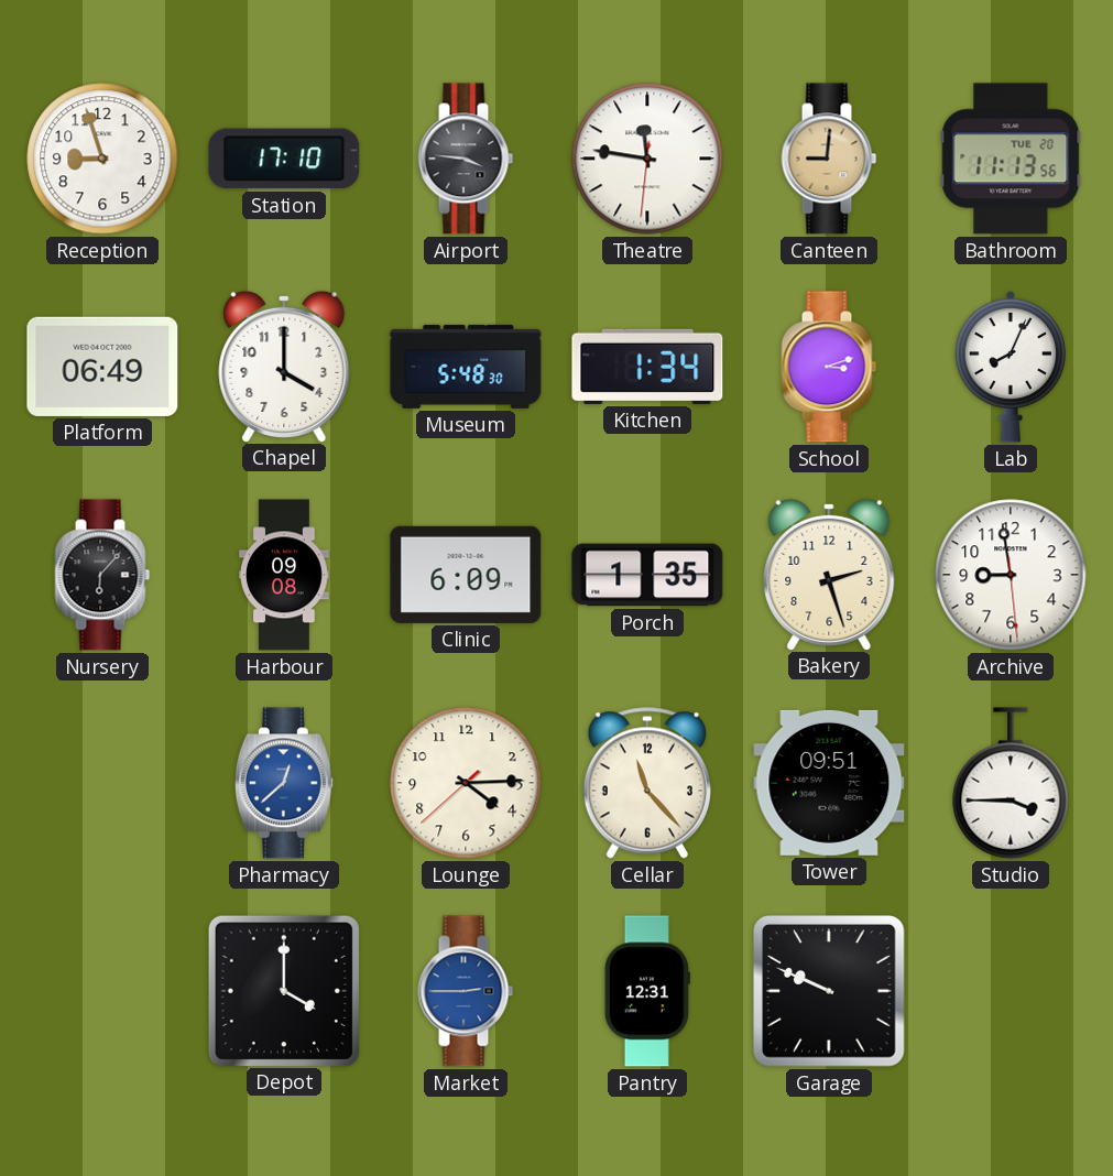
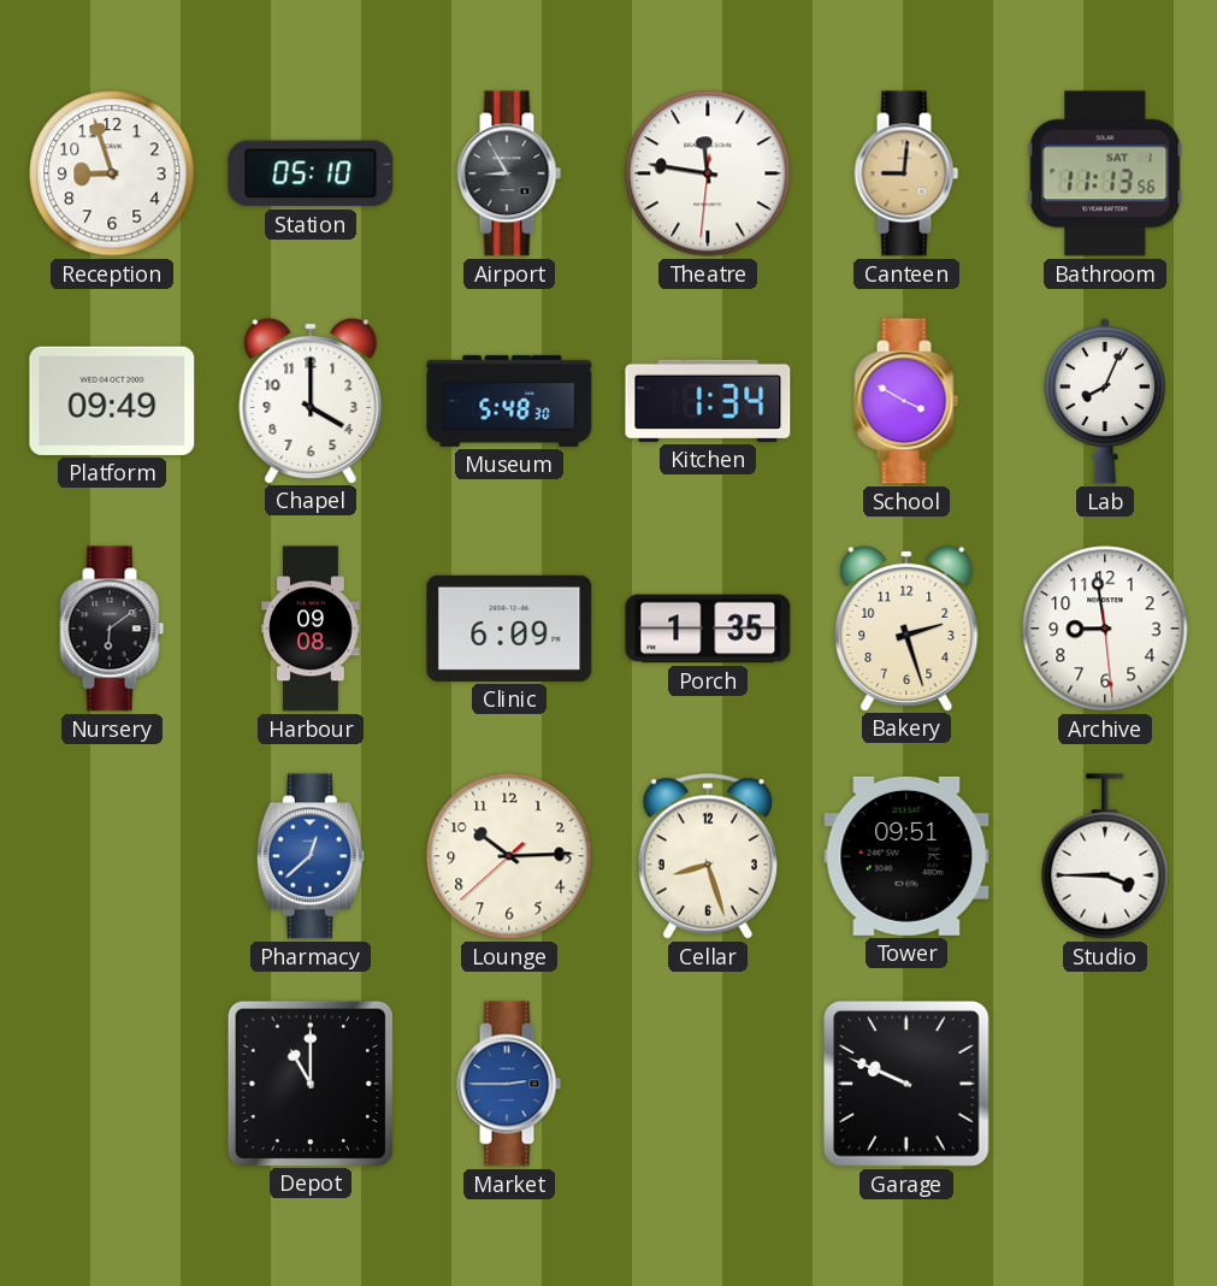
Station: 17:10 -> 05:10
Airport: 3:46 -> 8:55
Bathroom date: TUE 20 -> SAT 1
Platform: 06:49 -> 09:49
School: 3:12 -> 3:50
Nursery: 6:07 -> 6:09
Lounge: 4:14 -> 10:14
Cellar: 11:23 -> 8:27
Depot: 4:00 -> 11:00
Pantry: 12:31 -> none
